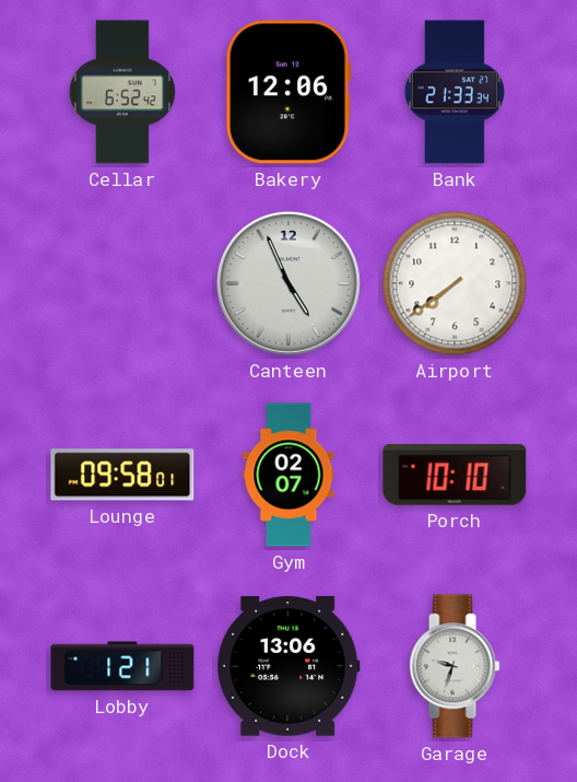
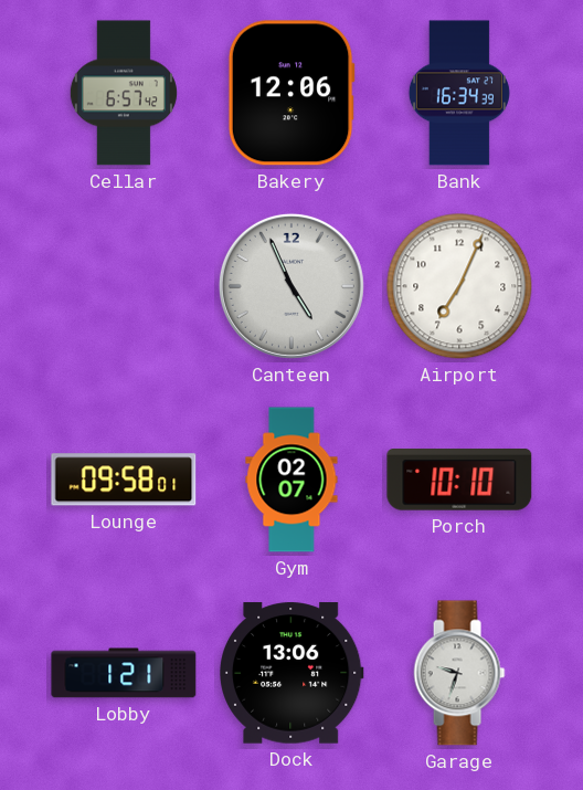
Cellar: 6:52 -> 6:57
Bank: 21:33 -> 16:34
Airport: 7:39 -> 7:04
